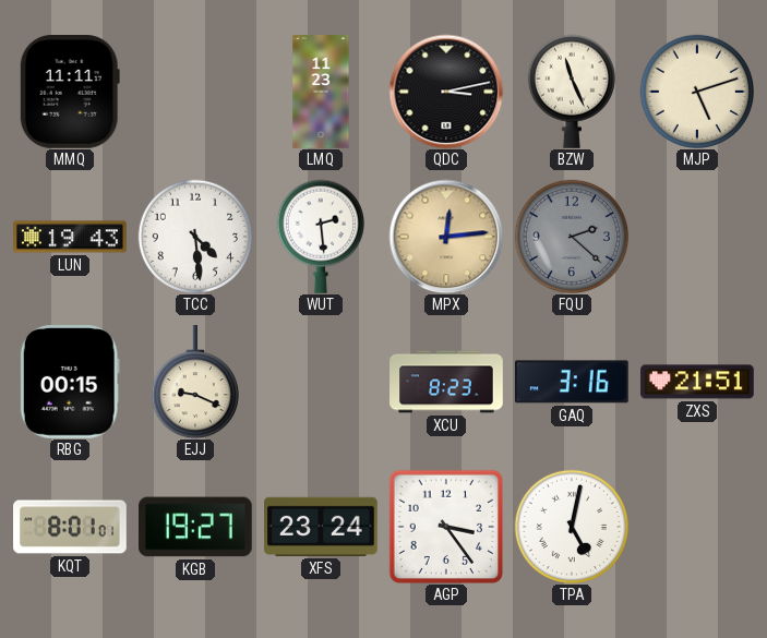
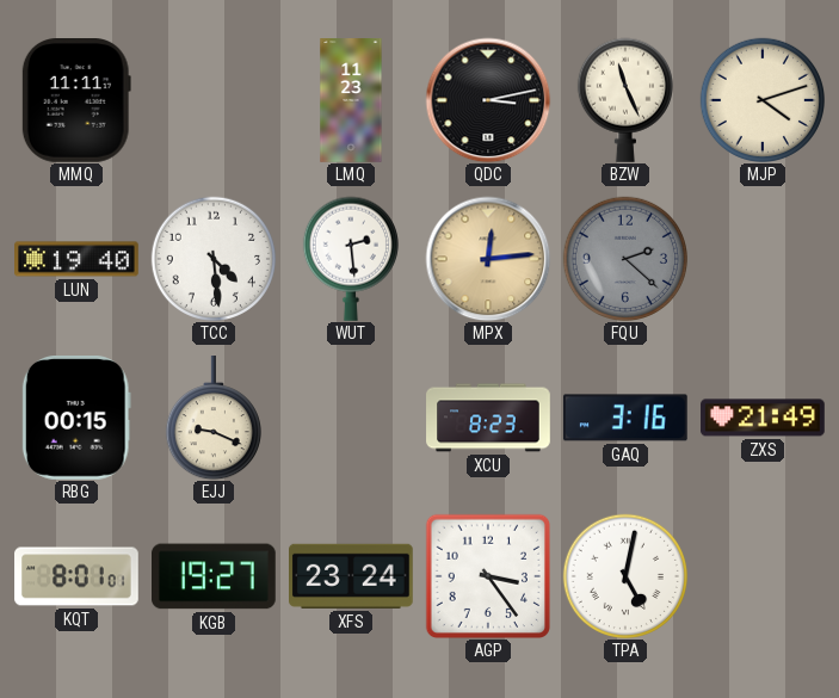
MJP: 5:12 -> 4:12
LUN: 19:43 -> 19:40
ZXS: 21:51 -> 21:49
